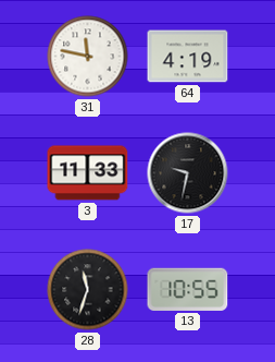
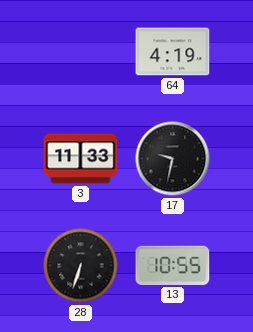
31: 11:47 -> none
28: 11:33 -> 6:33
